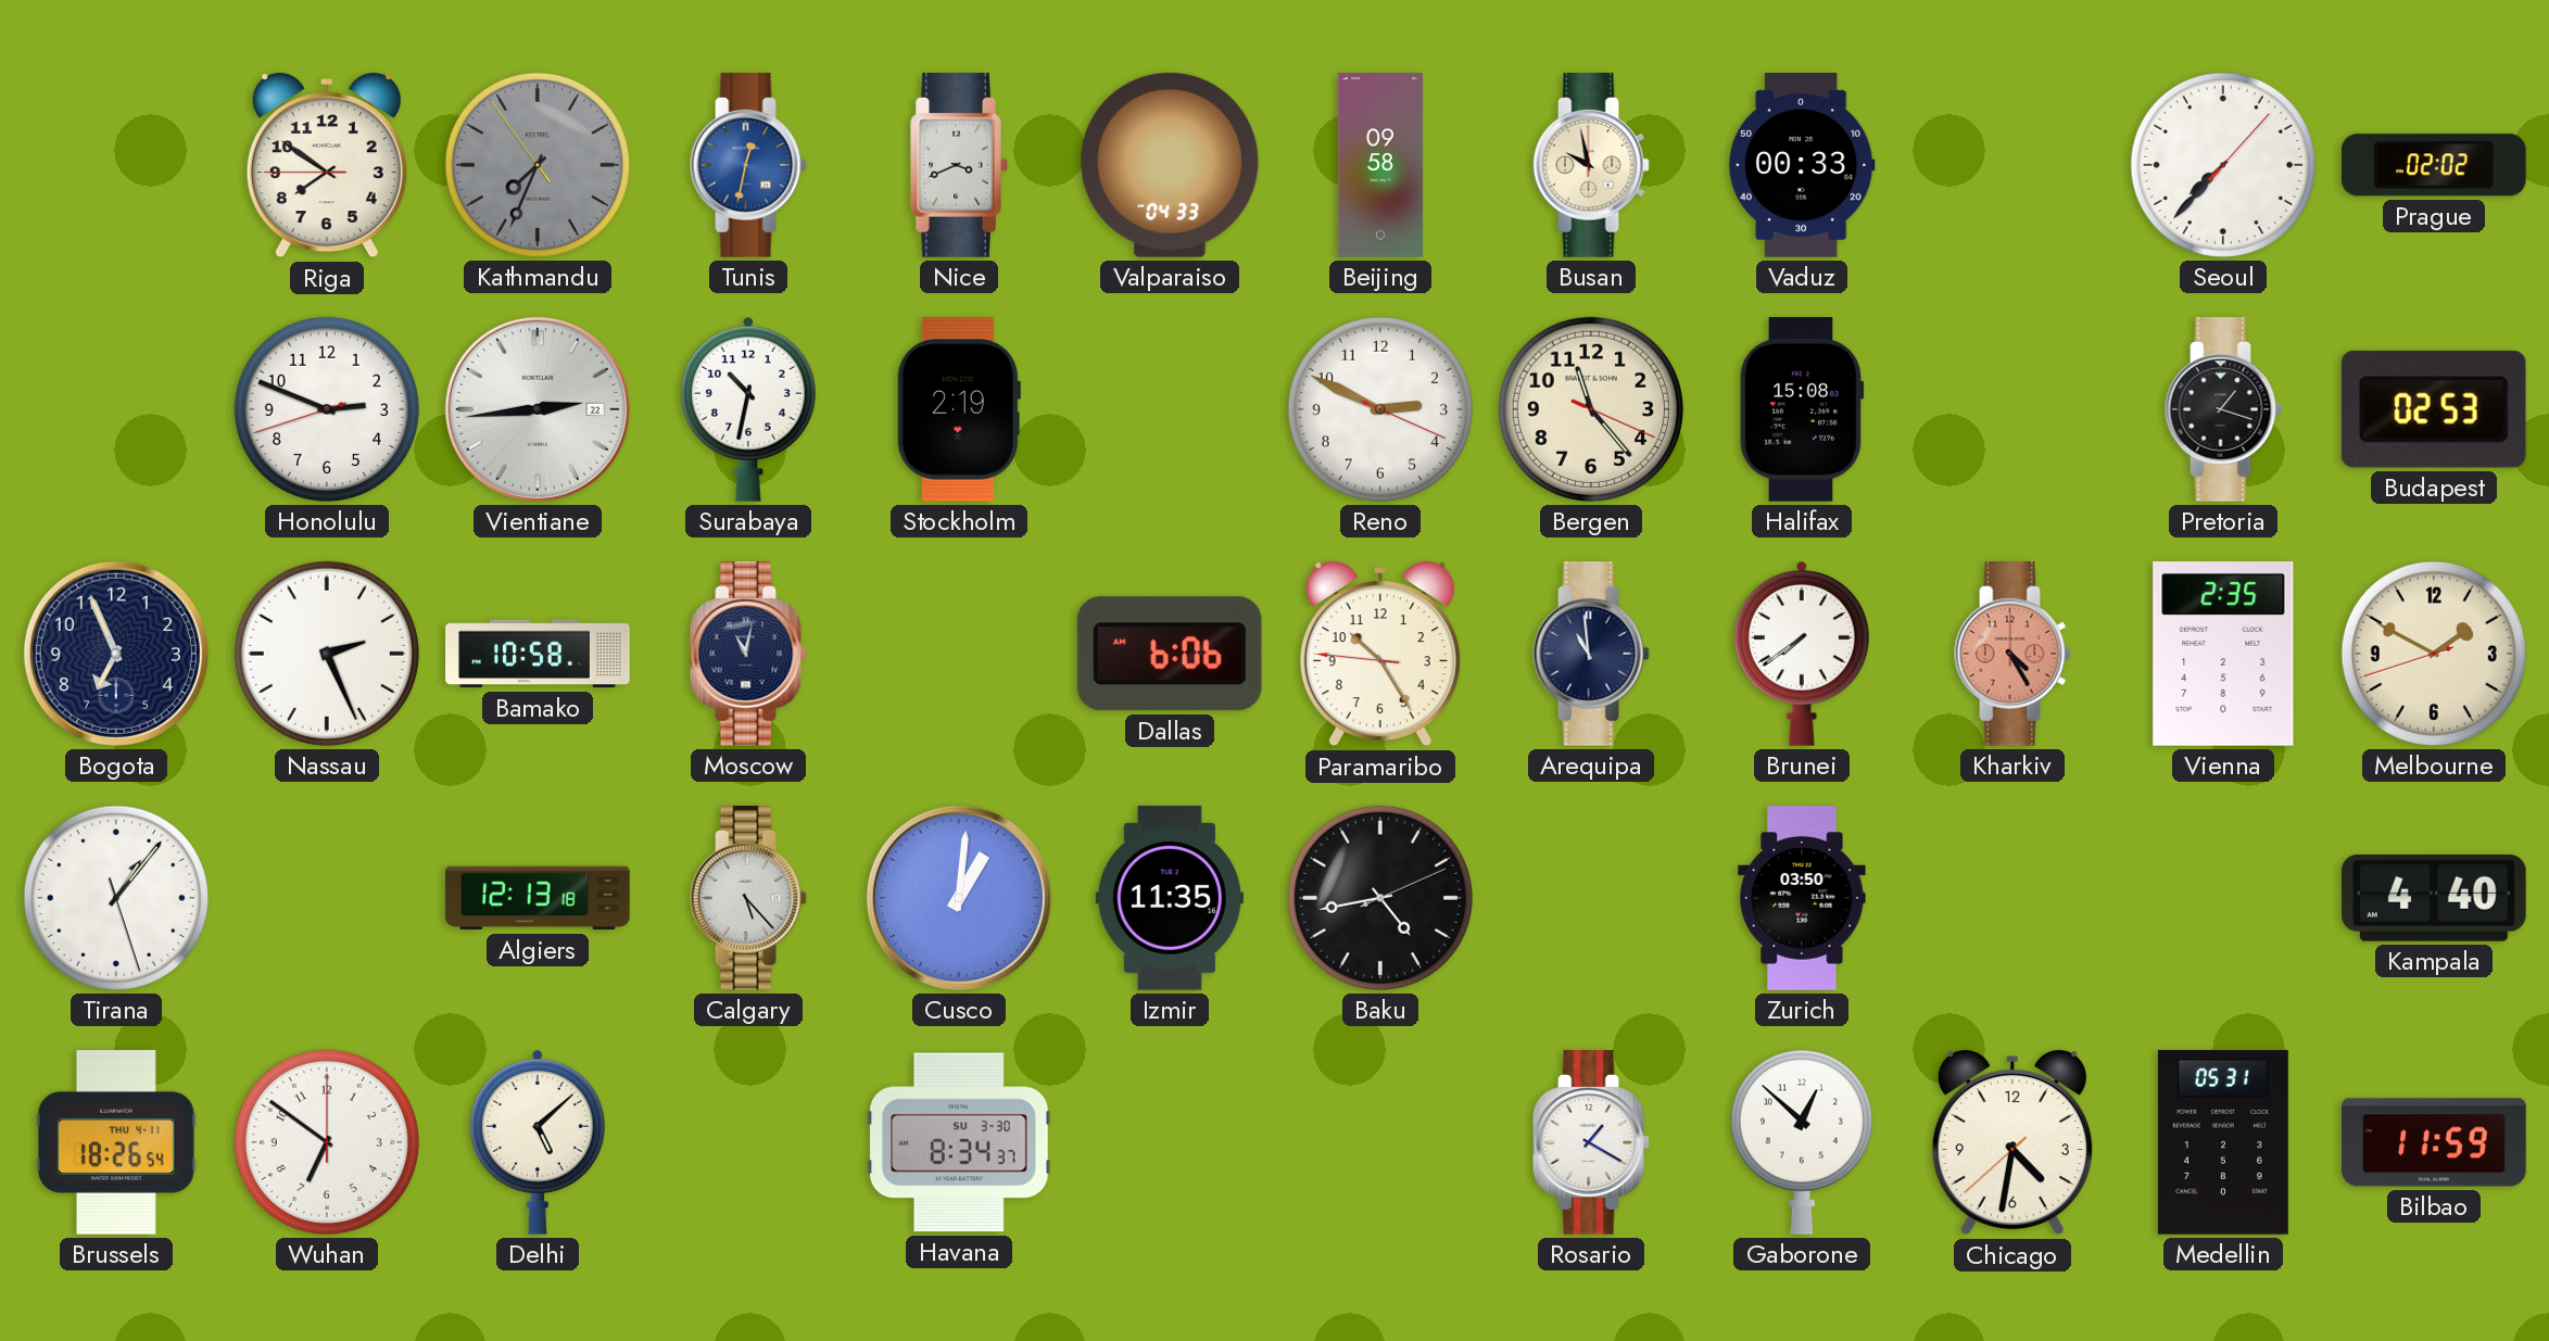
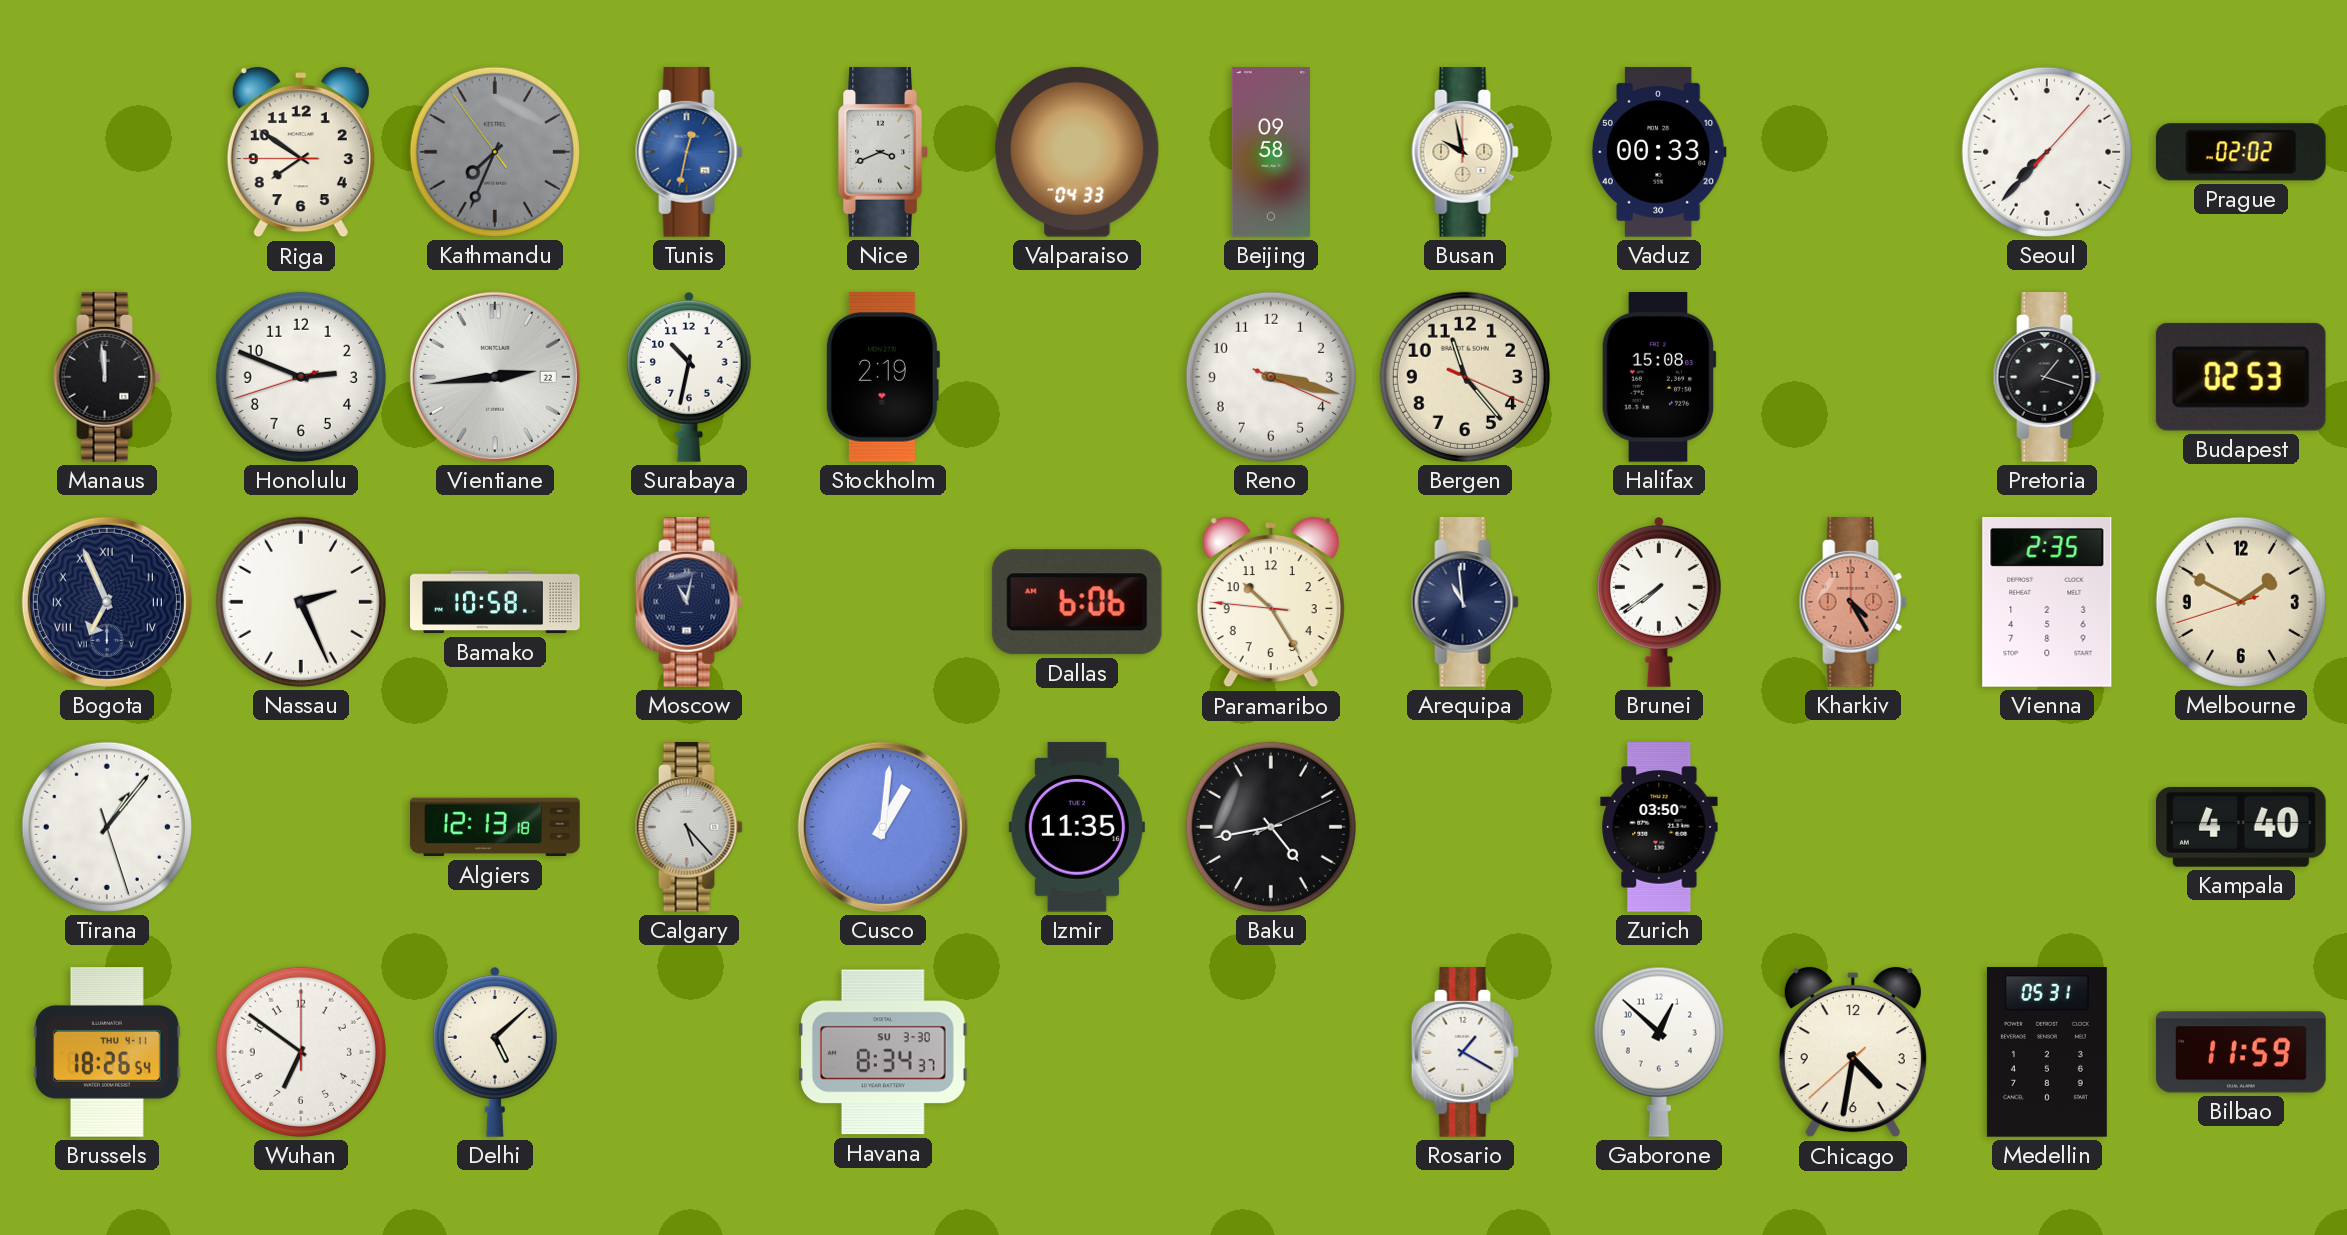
Manaus: none -> 11:59
Reno: 2:49 -> 3:17
Bogota numerals: Arabic -> Roman
